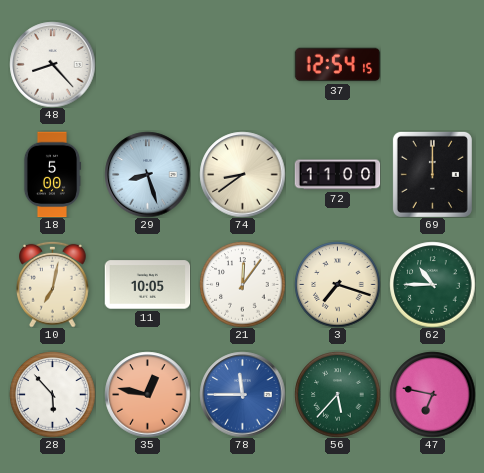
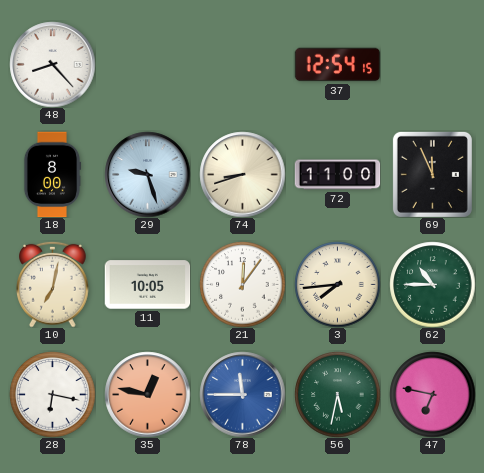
18: 5:00 -> 8:00
29: 8:27 -> 9:27
74: 8:39 -> 8:42
69: 12:00 -> 11:56
3: 7:18 -> 7:44
28: 5:53 -> 6:17
56: 5:37 -> 5:32
